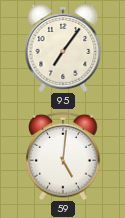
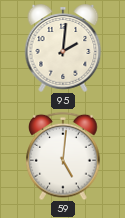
95: 7:06 -> 2:01
